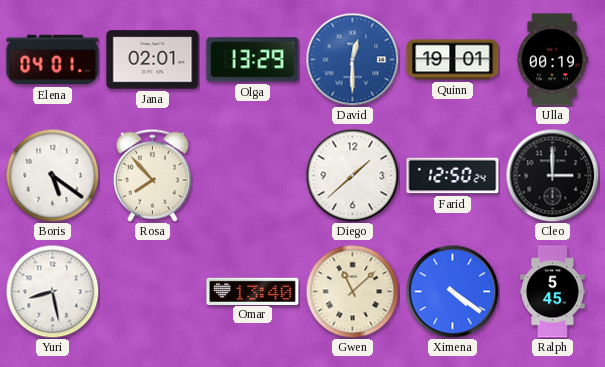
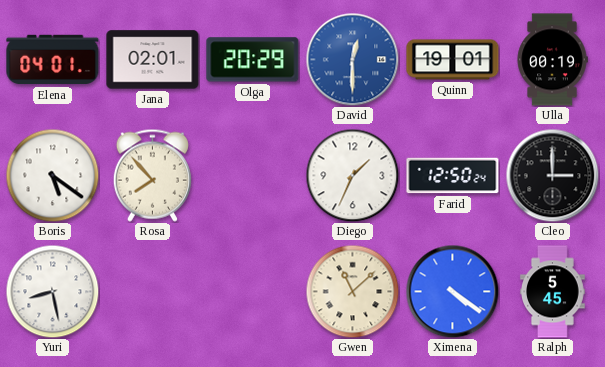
Olga: 13:29 -> 20:29
Diego: 1:38 -> 1:34
Omar: 13:40 -> none
